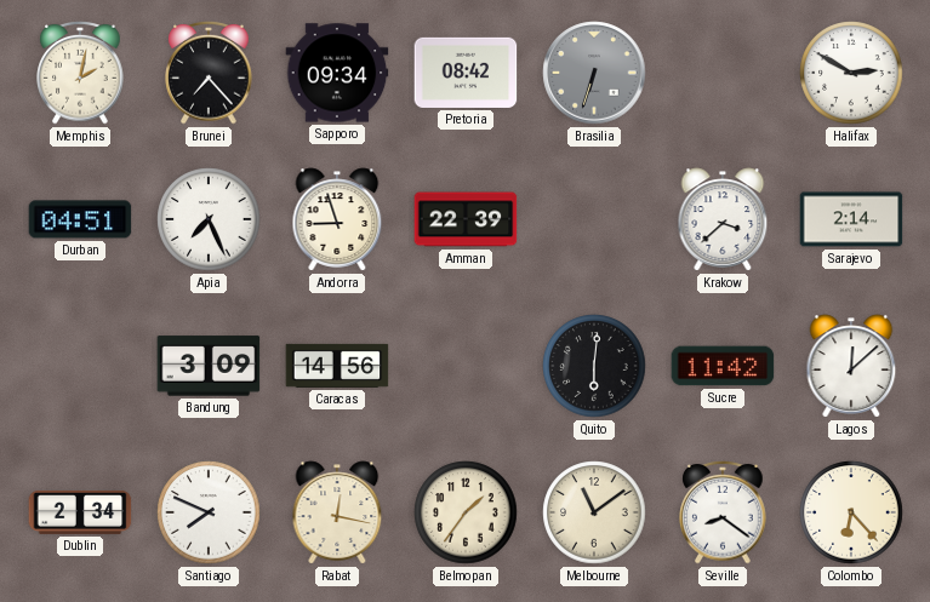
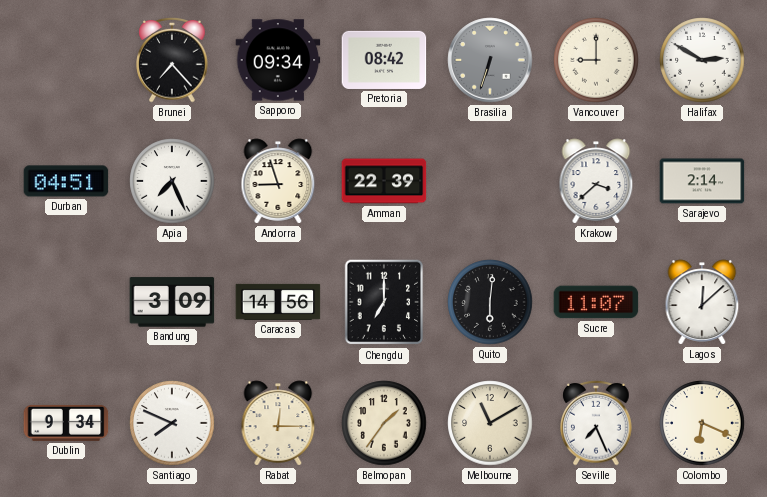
Memphis: 2:02 -> none
Vancouver: none -> 9:00
Chengdu: none -> 7:00
Sucre: 11:42 -> 11:07
Dublin: 2:34 -> 9:34
Rabat: 12:17 -> 12:15
Melbourne: 11:09 -> 11:10
Seville: 8:21 -> 7:26
Colombo: 6:23 -> 6:19
